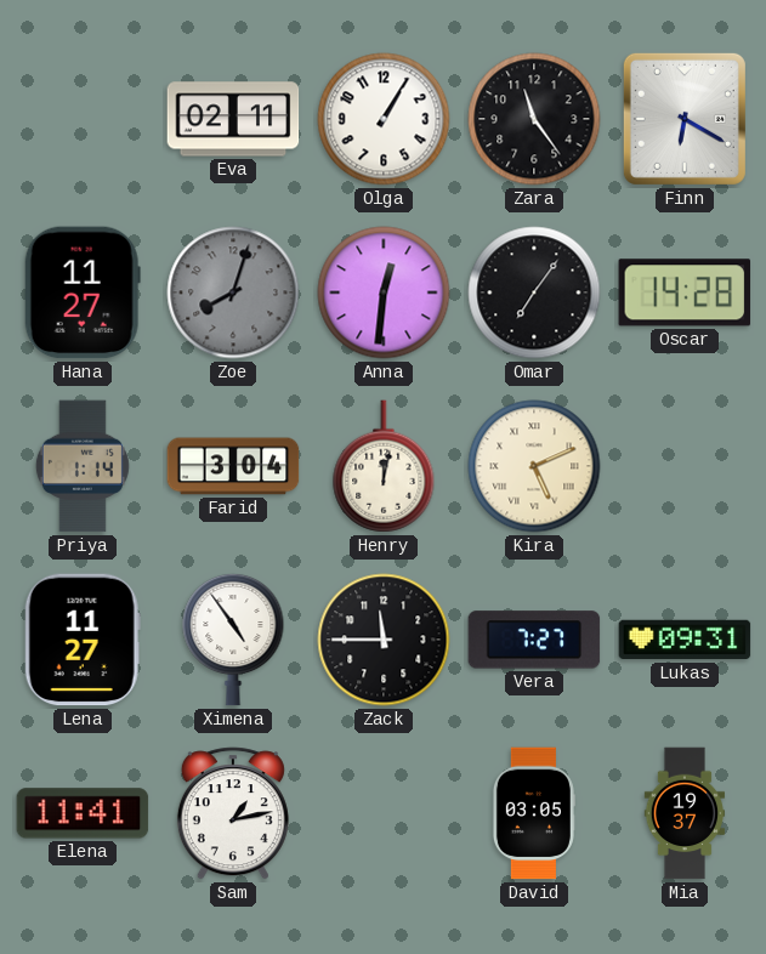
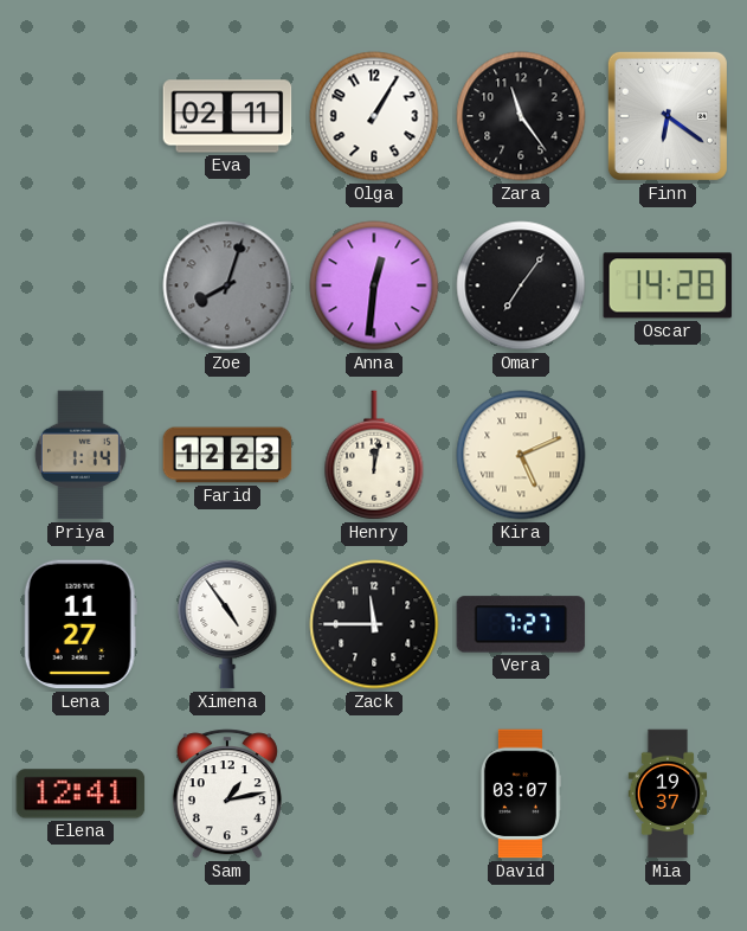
Finn: 6:20 -> 6:21
Hana: 11:27 -> none
Farid: 3:04 -> 12:23
Lukas: 09:31 -> none
Elena: 11:41 -> 12:41
David: 03:05 -> 03:07
